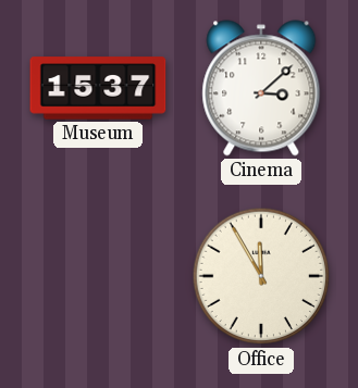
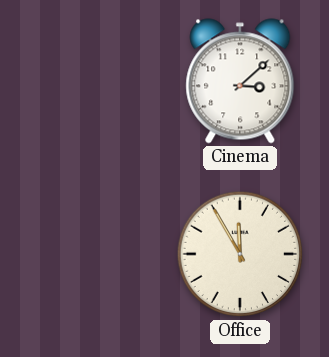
Museum: 15:37 -> none
